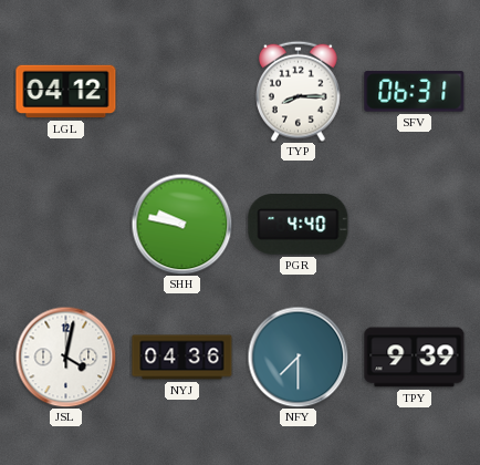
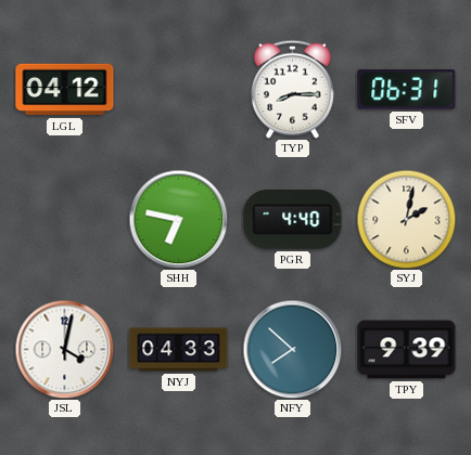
SHH: 9:47 -> 6:47
SYJ: none -> 2:02
NYJ: 04:36 -> 04:33
NFY: 7:30 -> 7:52
